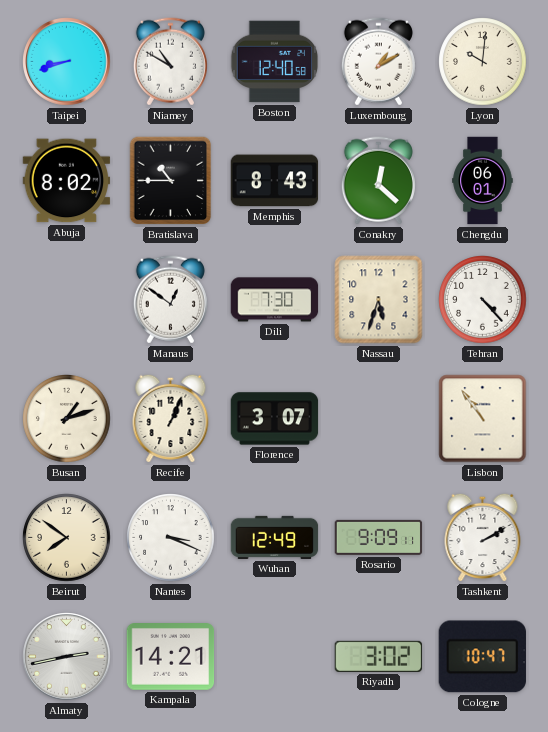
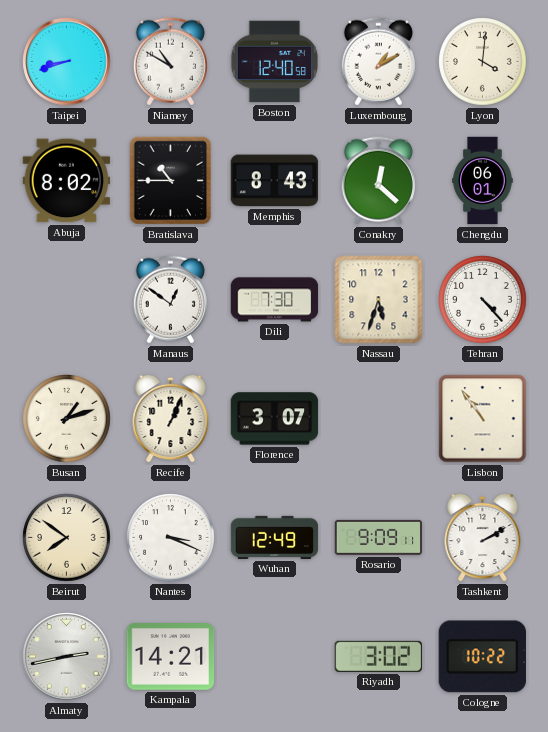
Lyon: 10:01 -> 4:01
Cologne: 10:47 -> 10:22
